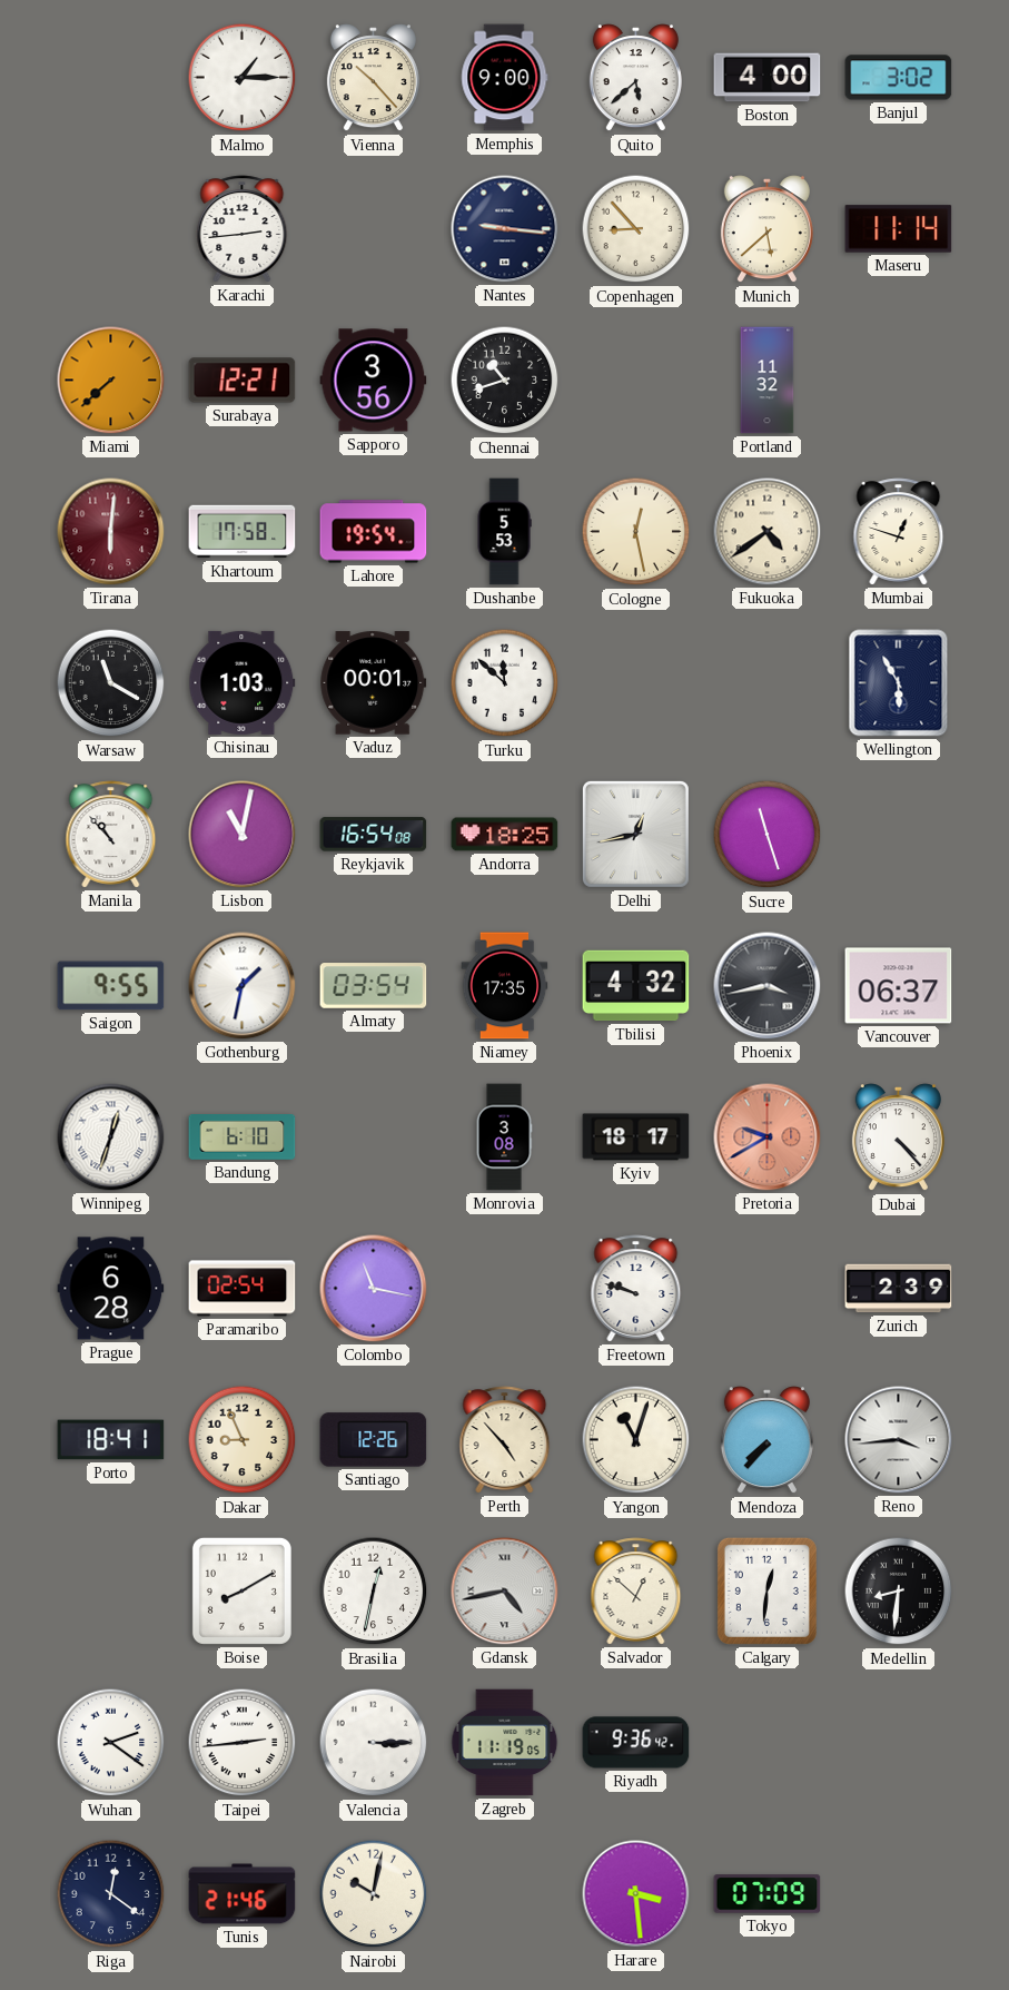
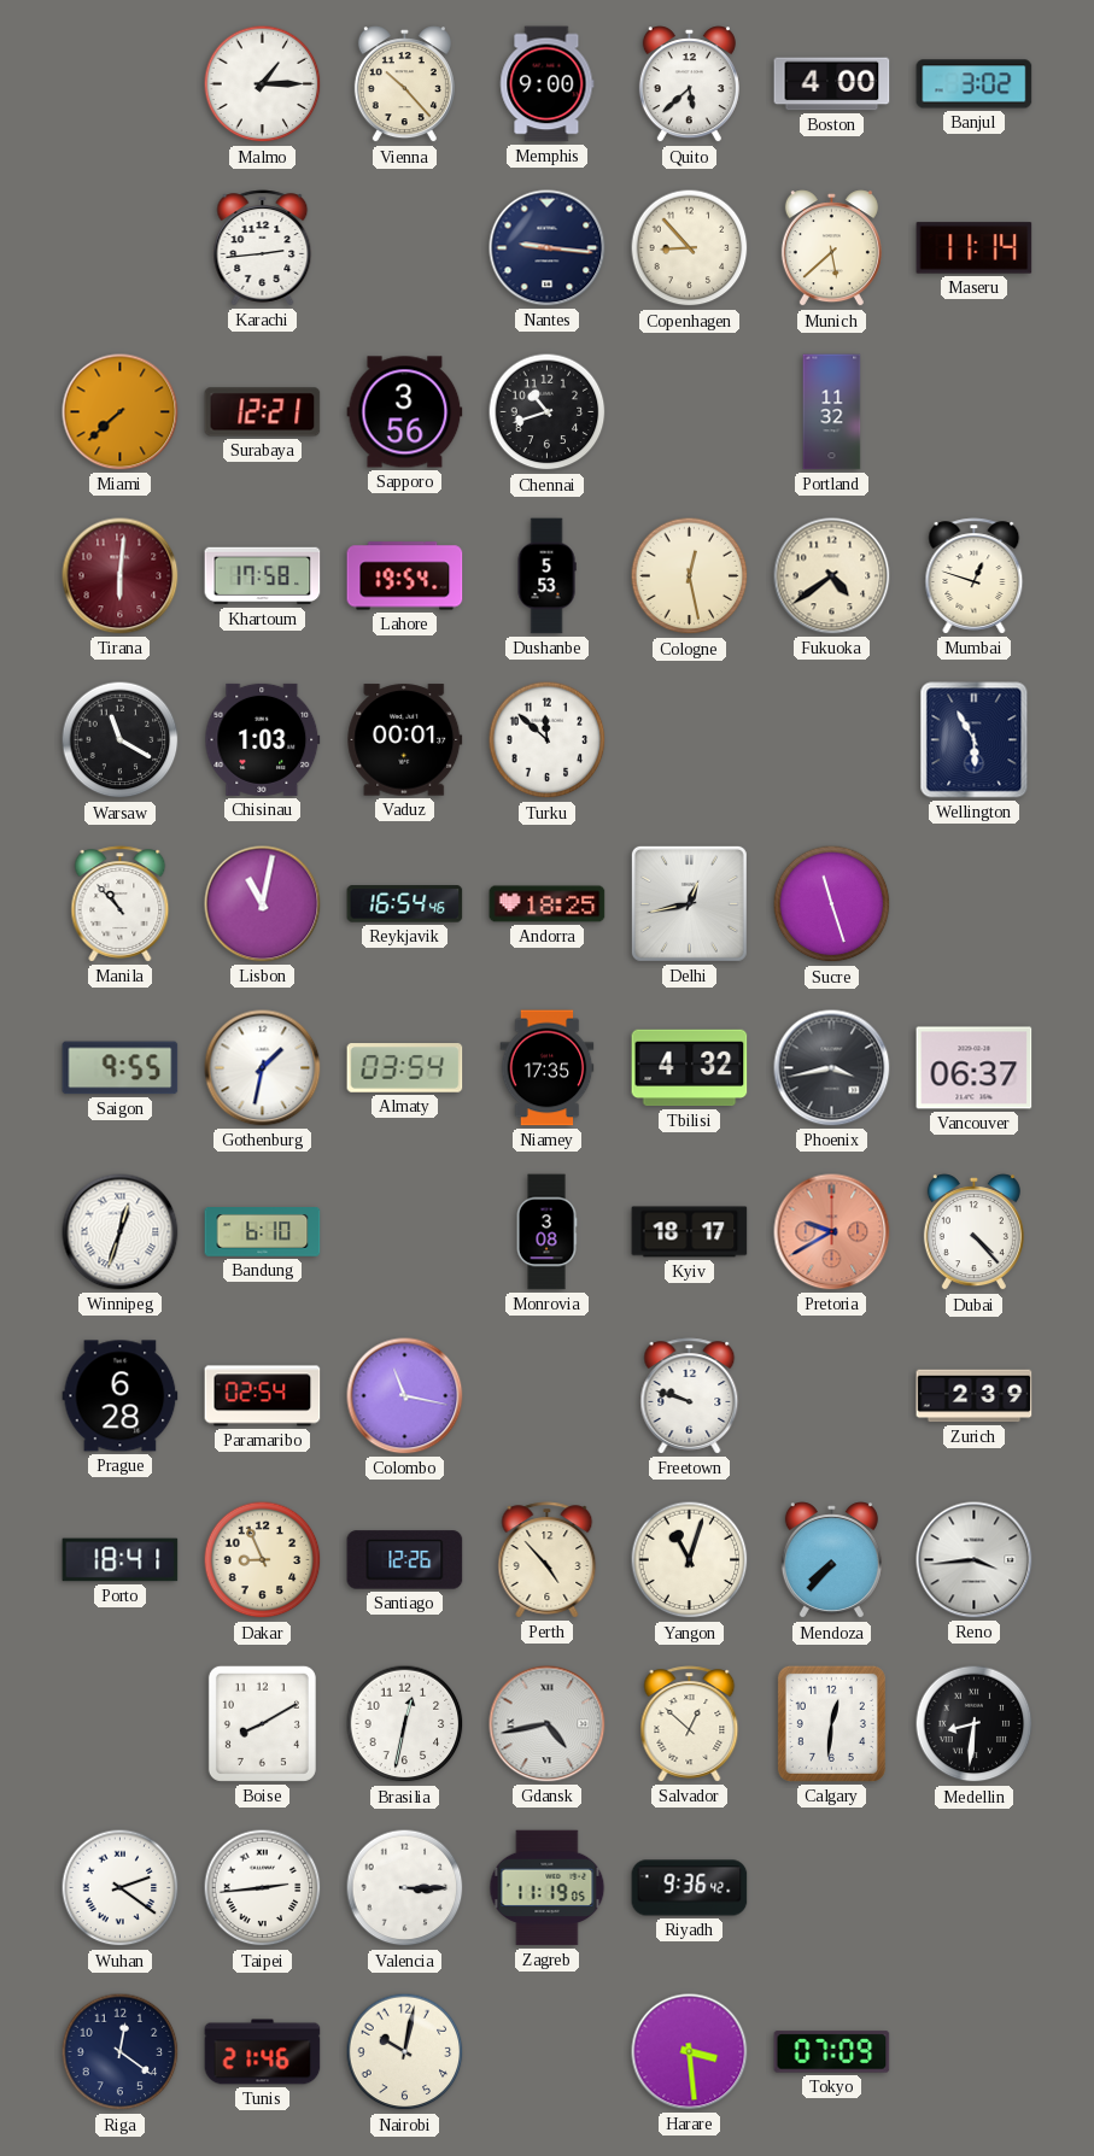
Reykjavik: 16:54:08 -> 16:54:46
